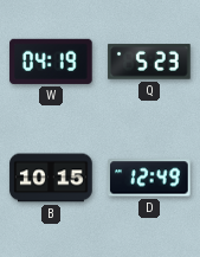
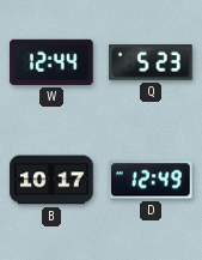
W: 04:19 -> 12:44
B: 10:15 -> 10:17
